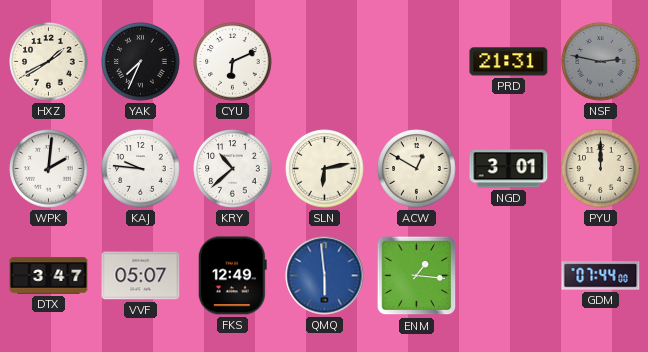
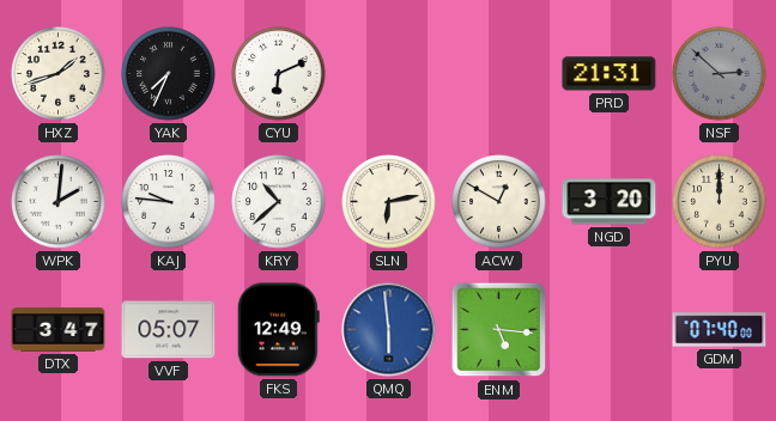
HXZ: 1:40 -> 1:42
NSF: 2:47 -> 2:52
NGD: 3:01 -> 3:20
ENM: 1:16 -> 5:16
GDM: 07:44 -> 07:40
